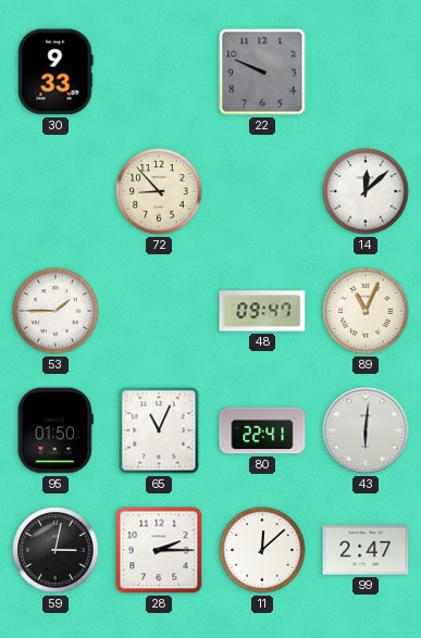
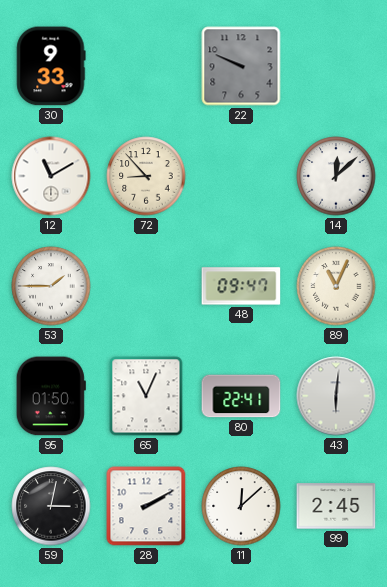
12: none -> 11:10
28: 2:15 -> 2:10
99: 2:47 -> 2:45
